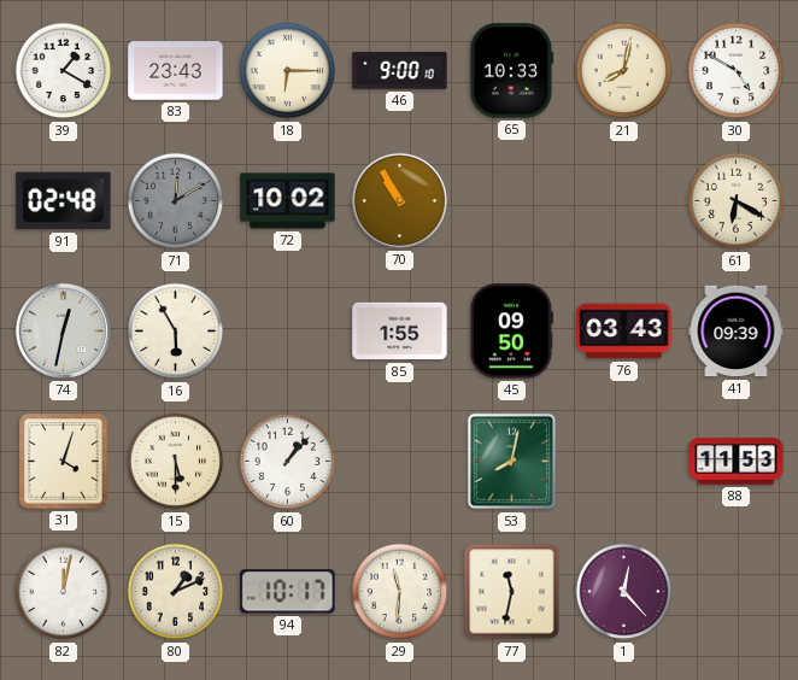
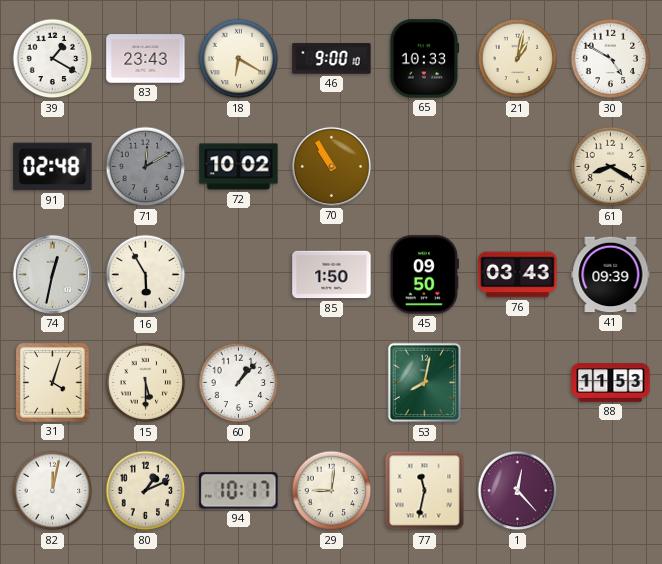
18: 6:15 -> 6:20
21: 8:02 -> 1:02
61: 6:20 -> 8:20
85: 1:55 -> 1:50
29: 11:31 -> 9:01
